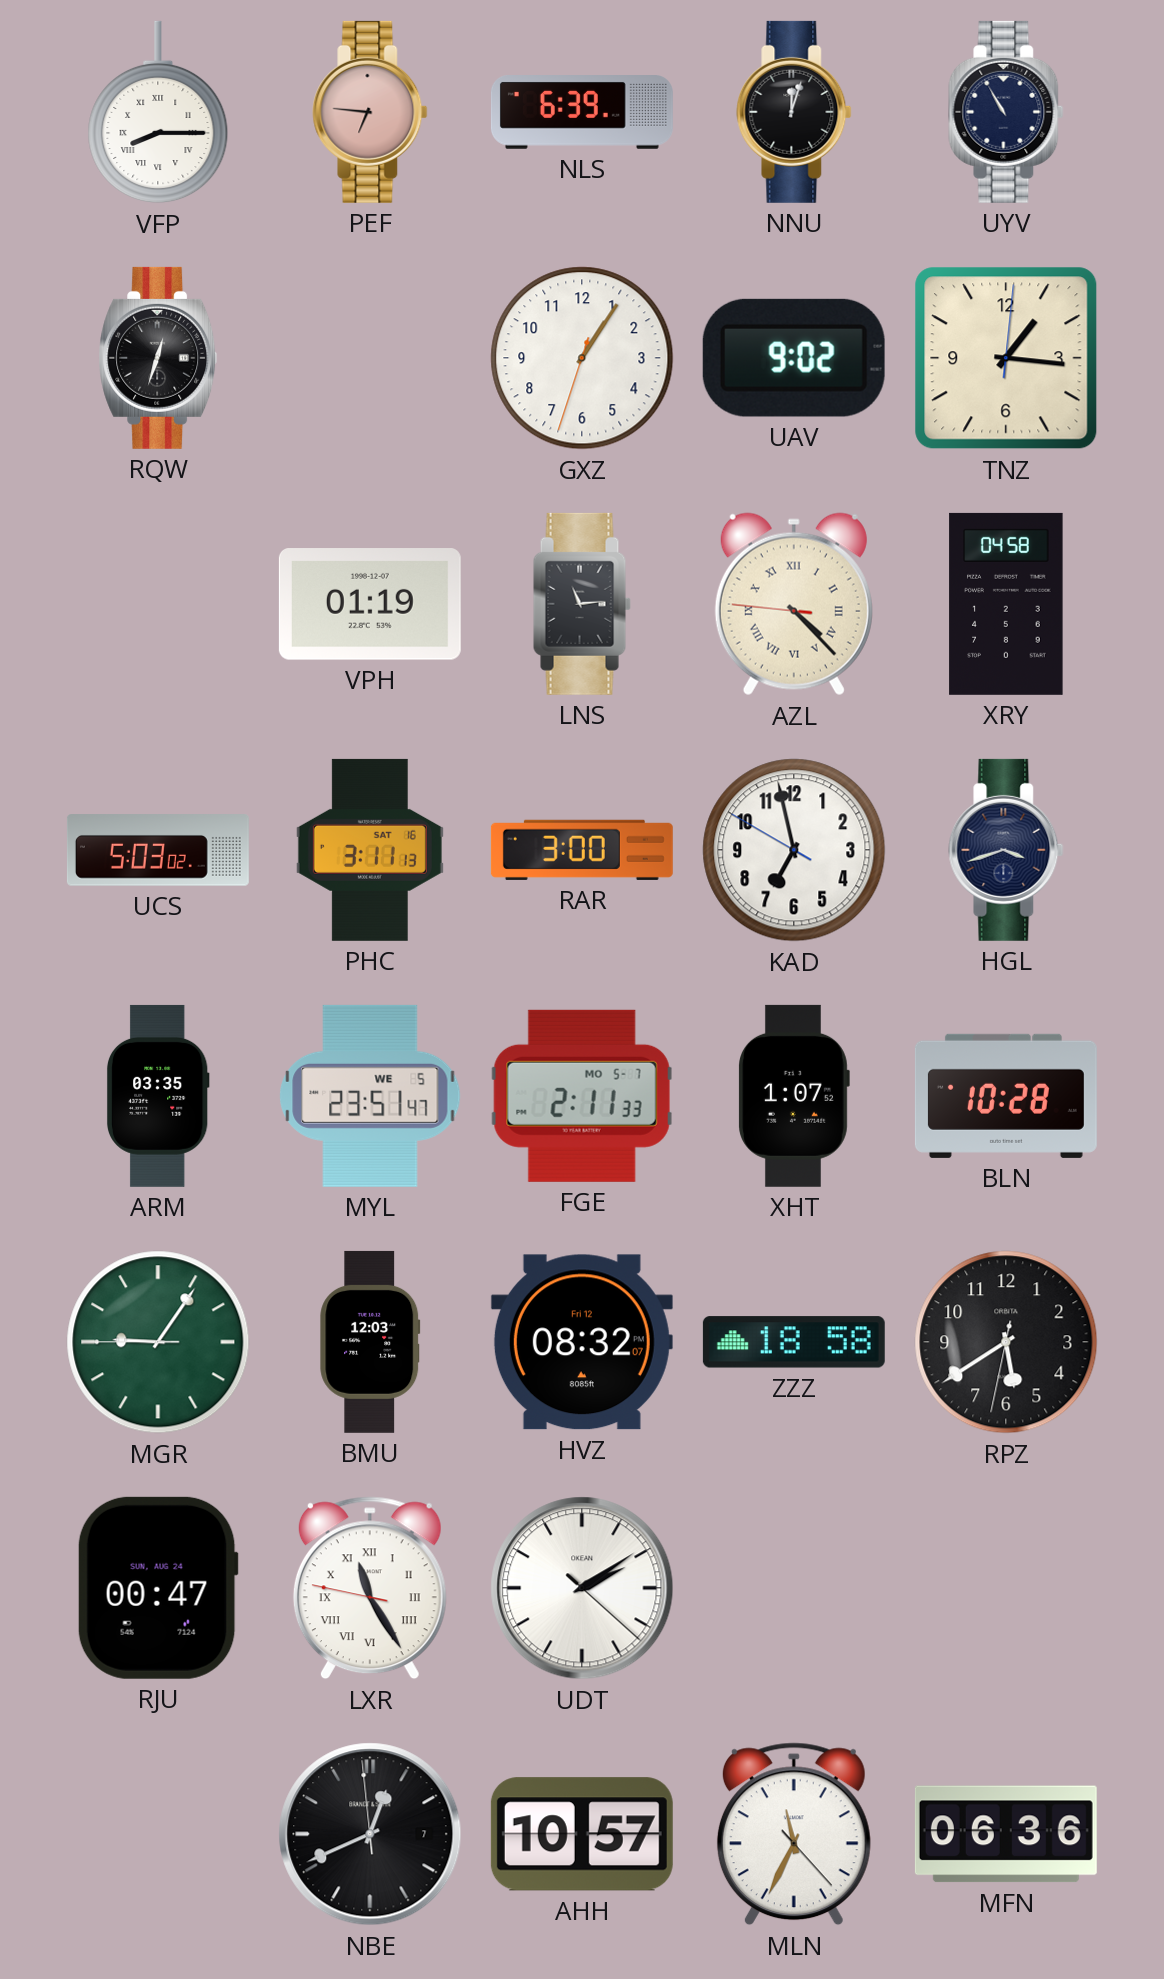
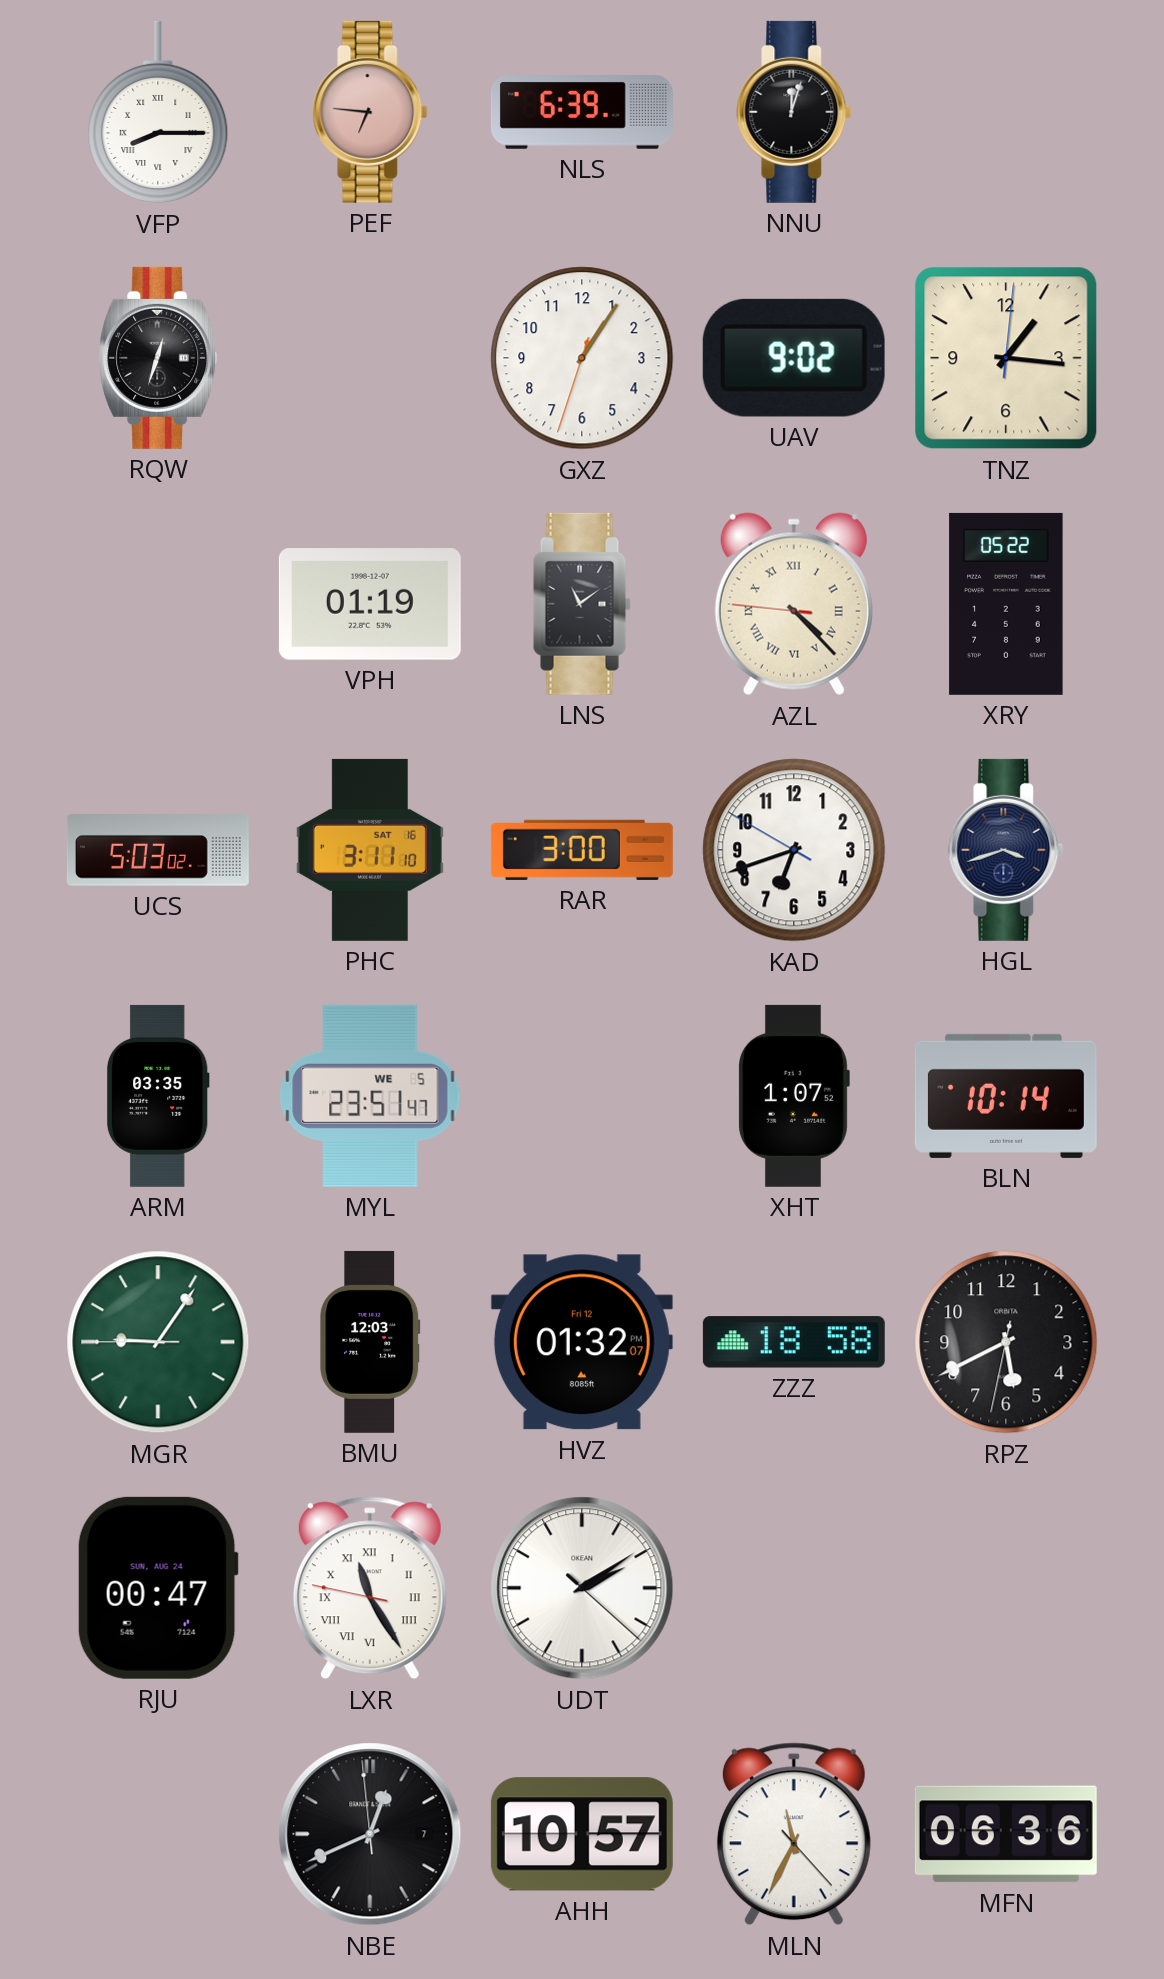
UYV: 10:55 -> none
LNS: 11:14 -> 11:09
XRY: 04:58 -> 05:22
PHC: 3:11:13 -> 3:11:10
KAD: 6:57 -> 6:41
FGE: 2:11 -> none
BLN: 10:28 -> 10:14
HVZ: 08:32 -> 01:32
RPZ: 5:39 -> 5:40
